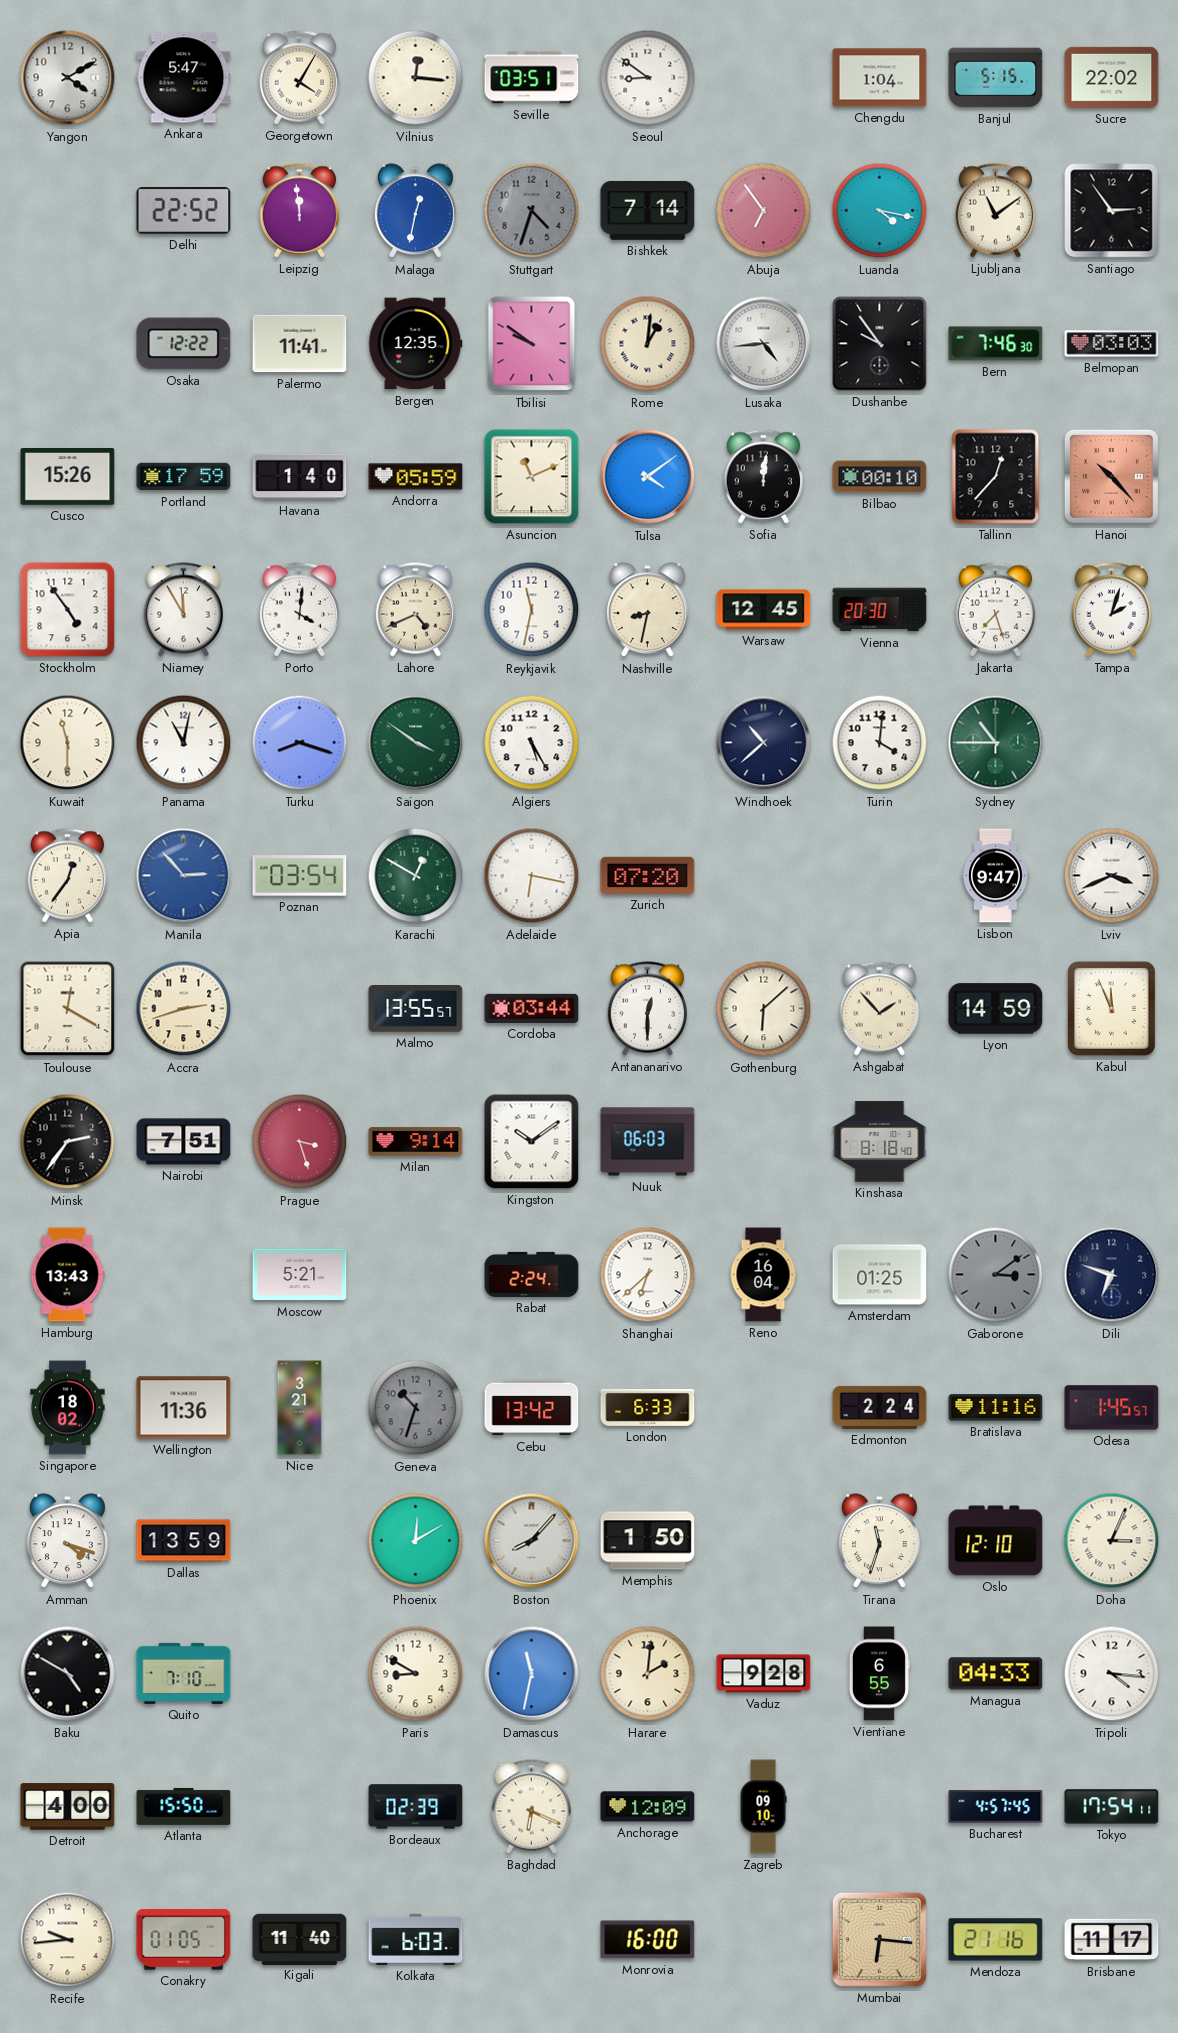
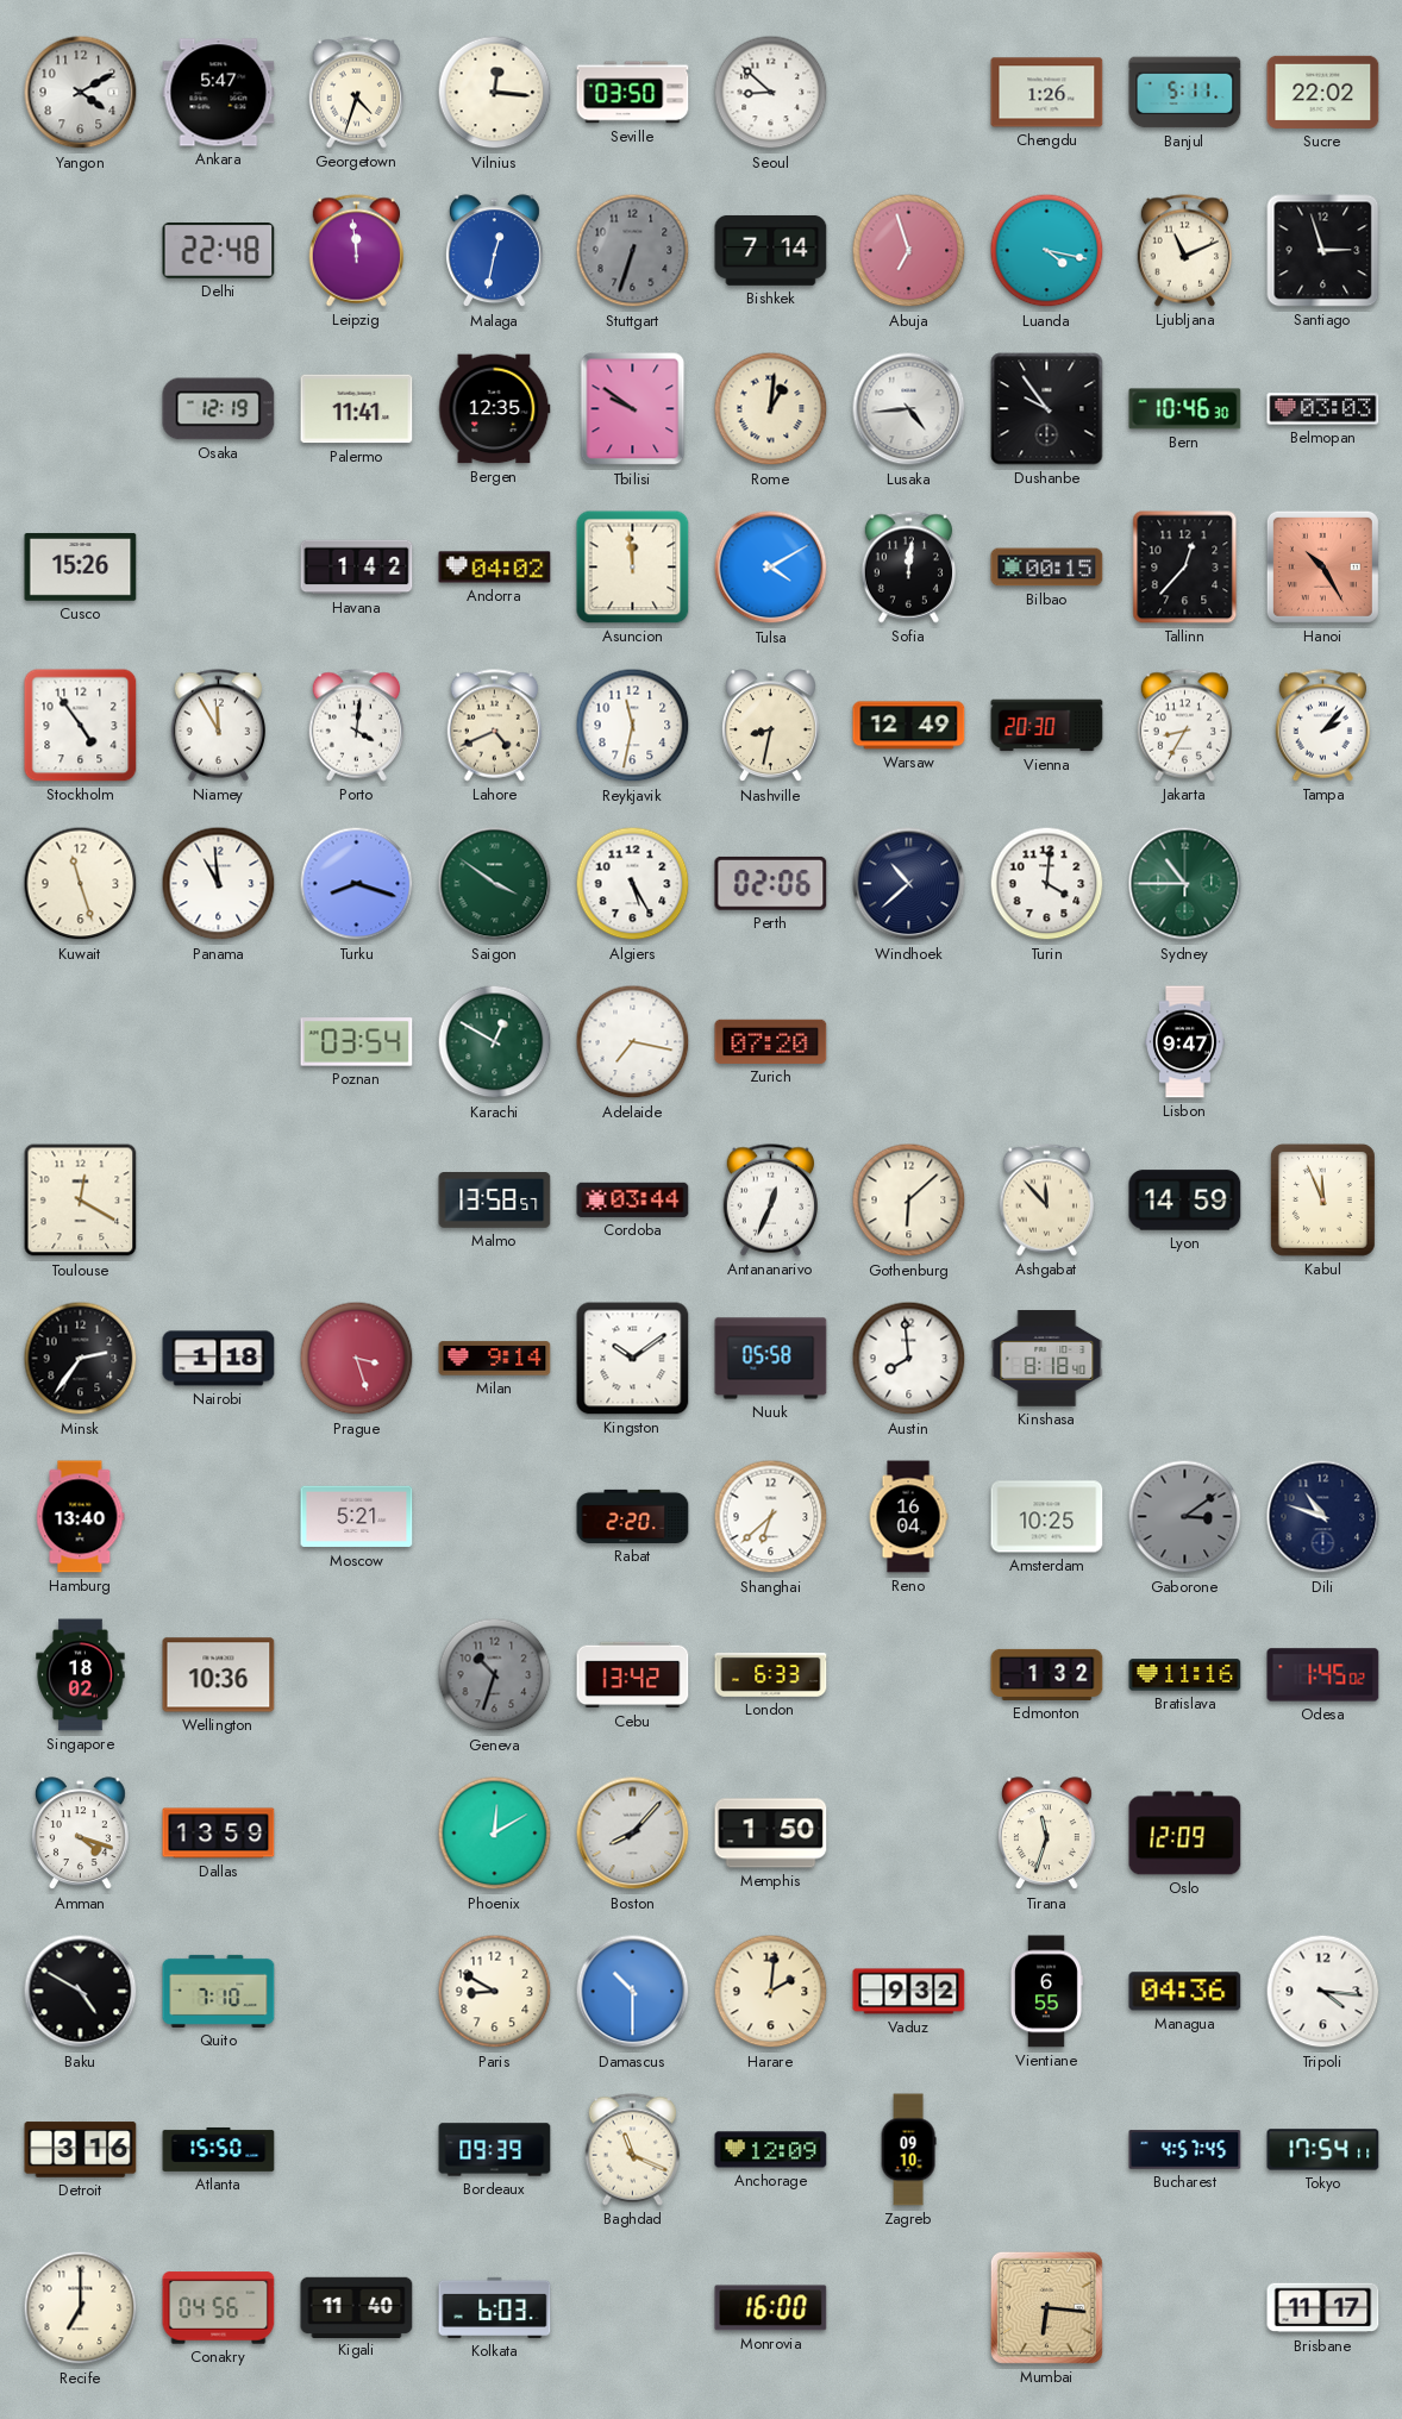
Georgetown: 4:05 -> 4:33
Seville: 03:51 -> 03:50
Seoul: 8:51 -> 8:52
Chengdu: 1:04 -> 1:26
Banjul: 5:15 -> 5:11
Delhi: 22:52 -> 22:48
Stuttgart: 4:33 -> 6:33
Abuja: 6:54 -> 6:57
Ljubljana: 11:09 -> 11:11
Santiago: 2:54 -> 2:57
Osaka: 12:22 -> 12:19
Bern: 7:46 -> 10:46
Portland: 17:59 -> none
Havana: 1:40 -> 1:42
Andorra: 05:59 -> 04:02
Asuncion: 11:11 -> 11:59
Tulsa: 4:09 -> 4:10
Bilbao: 00:10 -> 00:15
Hanoi: 10:23 -> 10:25
Warsaw: 12:45 -> 12:49
Jakarta: 7:27 -> 8:35
Tampa: 2:03 -> 2:07
Kuwait: 11:30 -> 11:27
Panama: 11:02 -> 10:59
Perth: none -> 02:06
Apia: 12:36 -> none
Manila: 2:53 -> none
Adelaide: 6:17 -> 7:17
Lviv: 3:41 -> none
Accra: 2:42 -> none
Malmo: 13:55 -> 13:58
Antananarivo: 12:30 -> 12:34
Ashgabat: 1:53 -> 11:53
Nairobi: 7:51 -> 1:18
Nuuk: 06:03 -> 05:58
Austin: none -> 7:59
Hamburg: 13:43 -> 13:40
Rabat: 2:24 -> 2:20
Amsterdam: 01:25 -> 10:25
Dili: 6:48 -> 10:48
Wellington: 11:36 -> 10:36
Nice: 3:21 -> none
Edmonton: 2:24 -> 1:32
Odesa: 1:45:57 -> 1:45:02
Oslo: 12:10 -> 12:09
Doha: 3:04 -> none
Damascus: 11:32 -> 10:30
Vaduz: 9:28 -> 9:32
Managua: 04:33 -> 04:36
Detroit: 4:00 -> 3:16
Bordeaux: 02:39 -> 09:39
Baghdad: 6:19 -> 11:19
Recife: 9:44 -> 7:00
Conakry: 01:05 -> 04:56
Mendoza: 21:16 -> none
